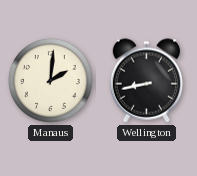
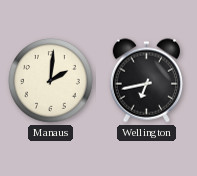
Wellington: 8:43 -> 6:43
